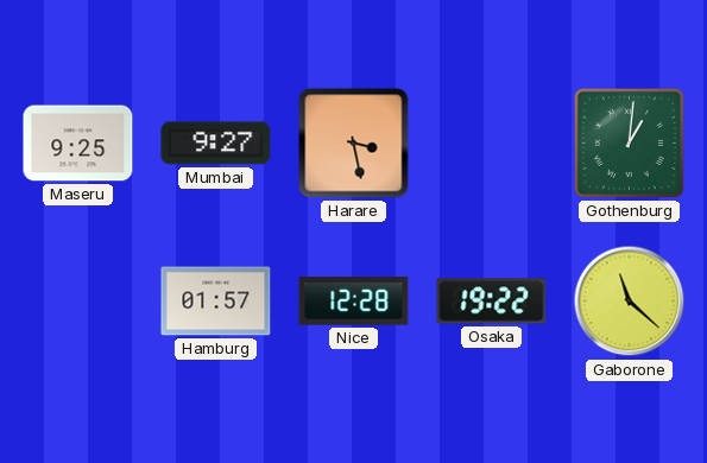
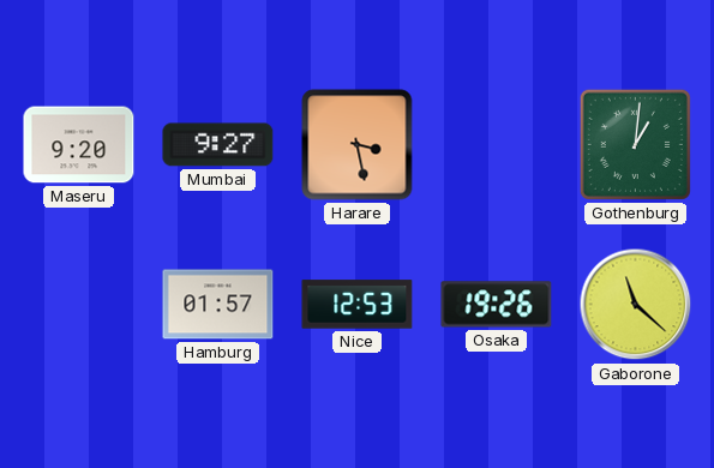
Maseru: 9:25 -> 9:20
Nice: 12:28 -> 12:53
Osaka: 19:22 -> 19:26
